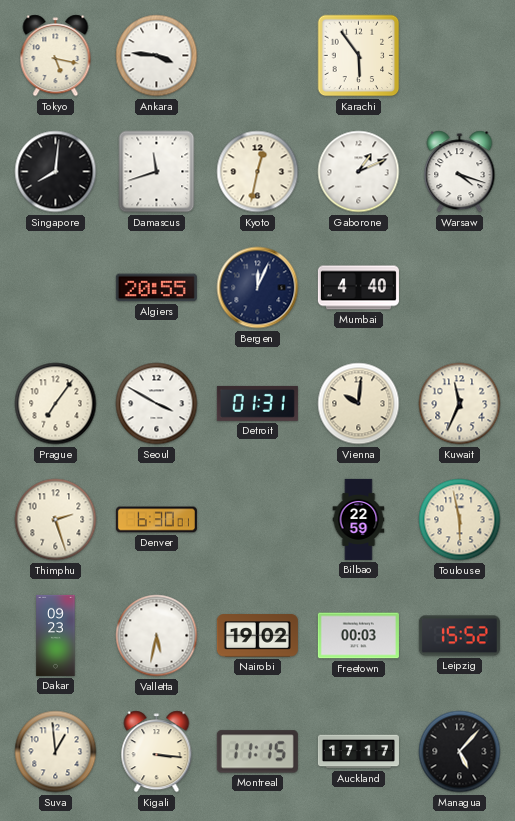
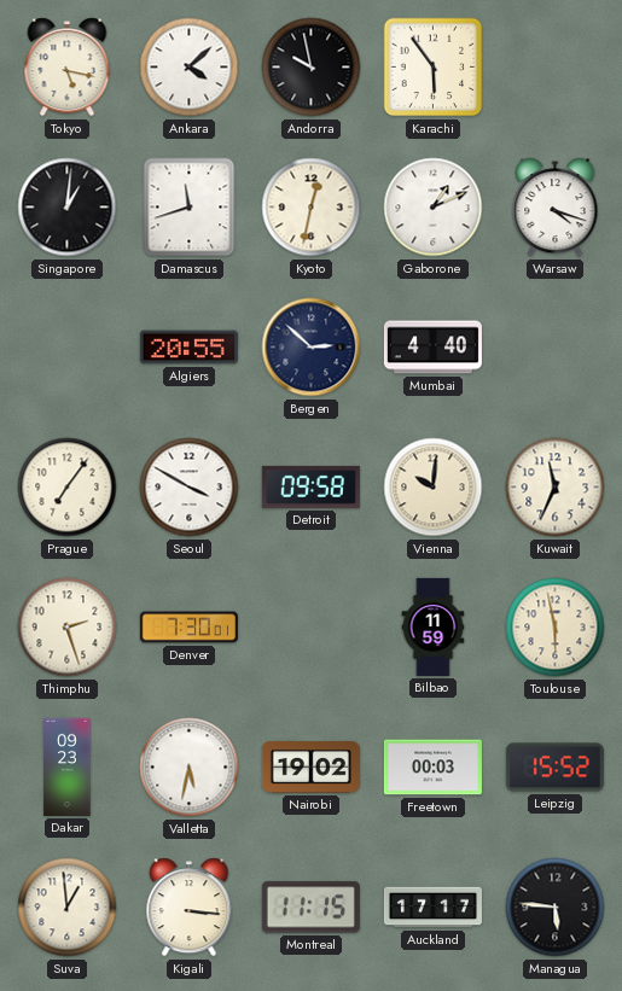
Ankara: 3:46 -> 4:08
Andorra: none -> 9:58
Singapore: 8:01 -> 1:01
Bergen: 12:04 -> 2:52
Detroit: 01:31 -> 09:58
Denver: 6:30 -> 7:30
Bilbao: 22:59 -> 11:59
Managua: 5:07 -> 5:46
